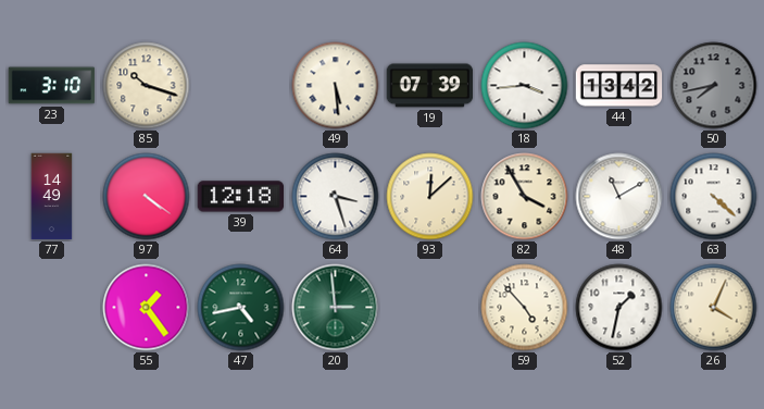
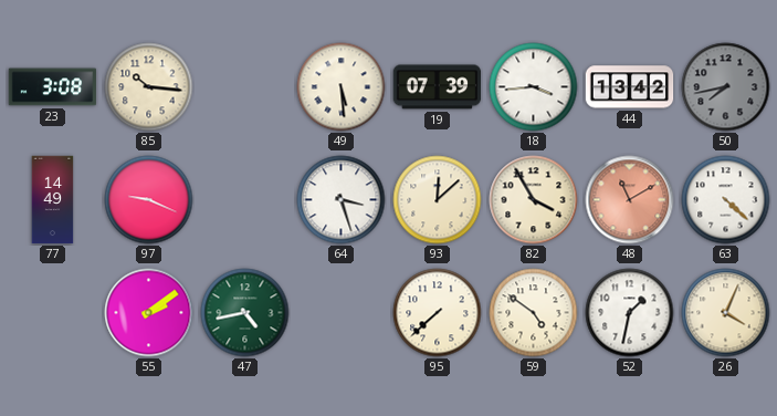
23: 3:10 -> 3:08
85: 10:18 -> 10:16
97: 4:21 -> 9:19
39: 12:18 -> none
48 dial: white -> salmon
55: 1:24 -> 2:09
20: 2:59 -> none
95: none -> 7:38
59: 4:53 -> 4:51
